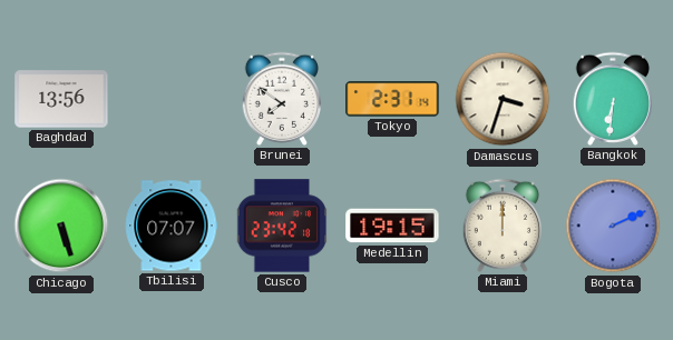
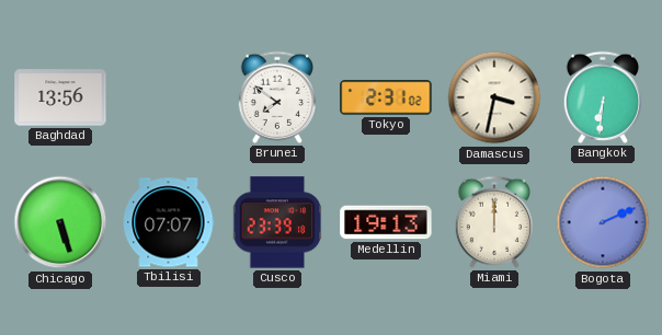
Tokyo: 2:31:14 -> 2:31:02
Damascus: 3:33 -> 3:32
Cusco: 23:42 -> 23:39
Medellin: 19:15 -> 19:13
